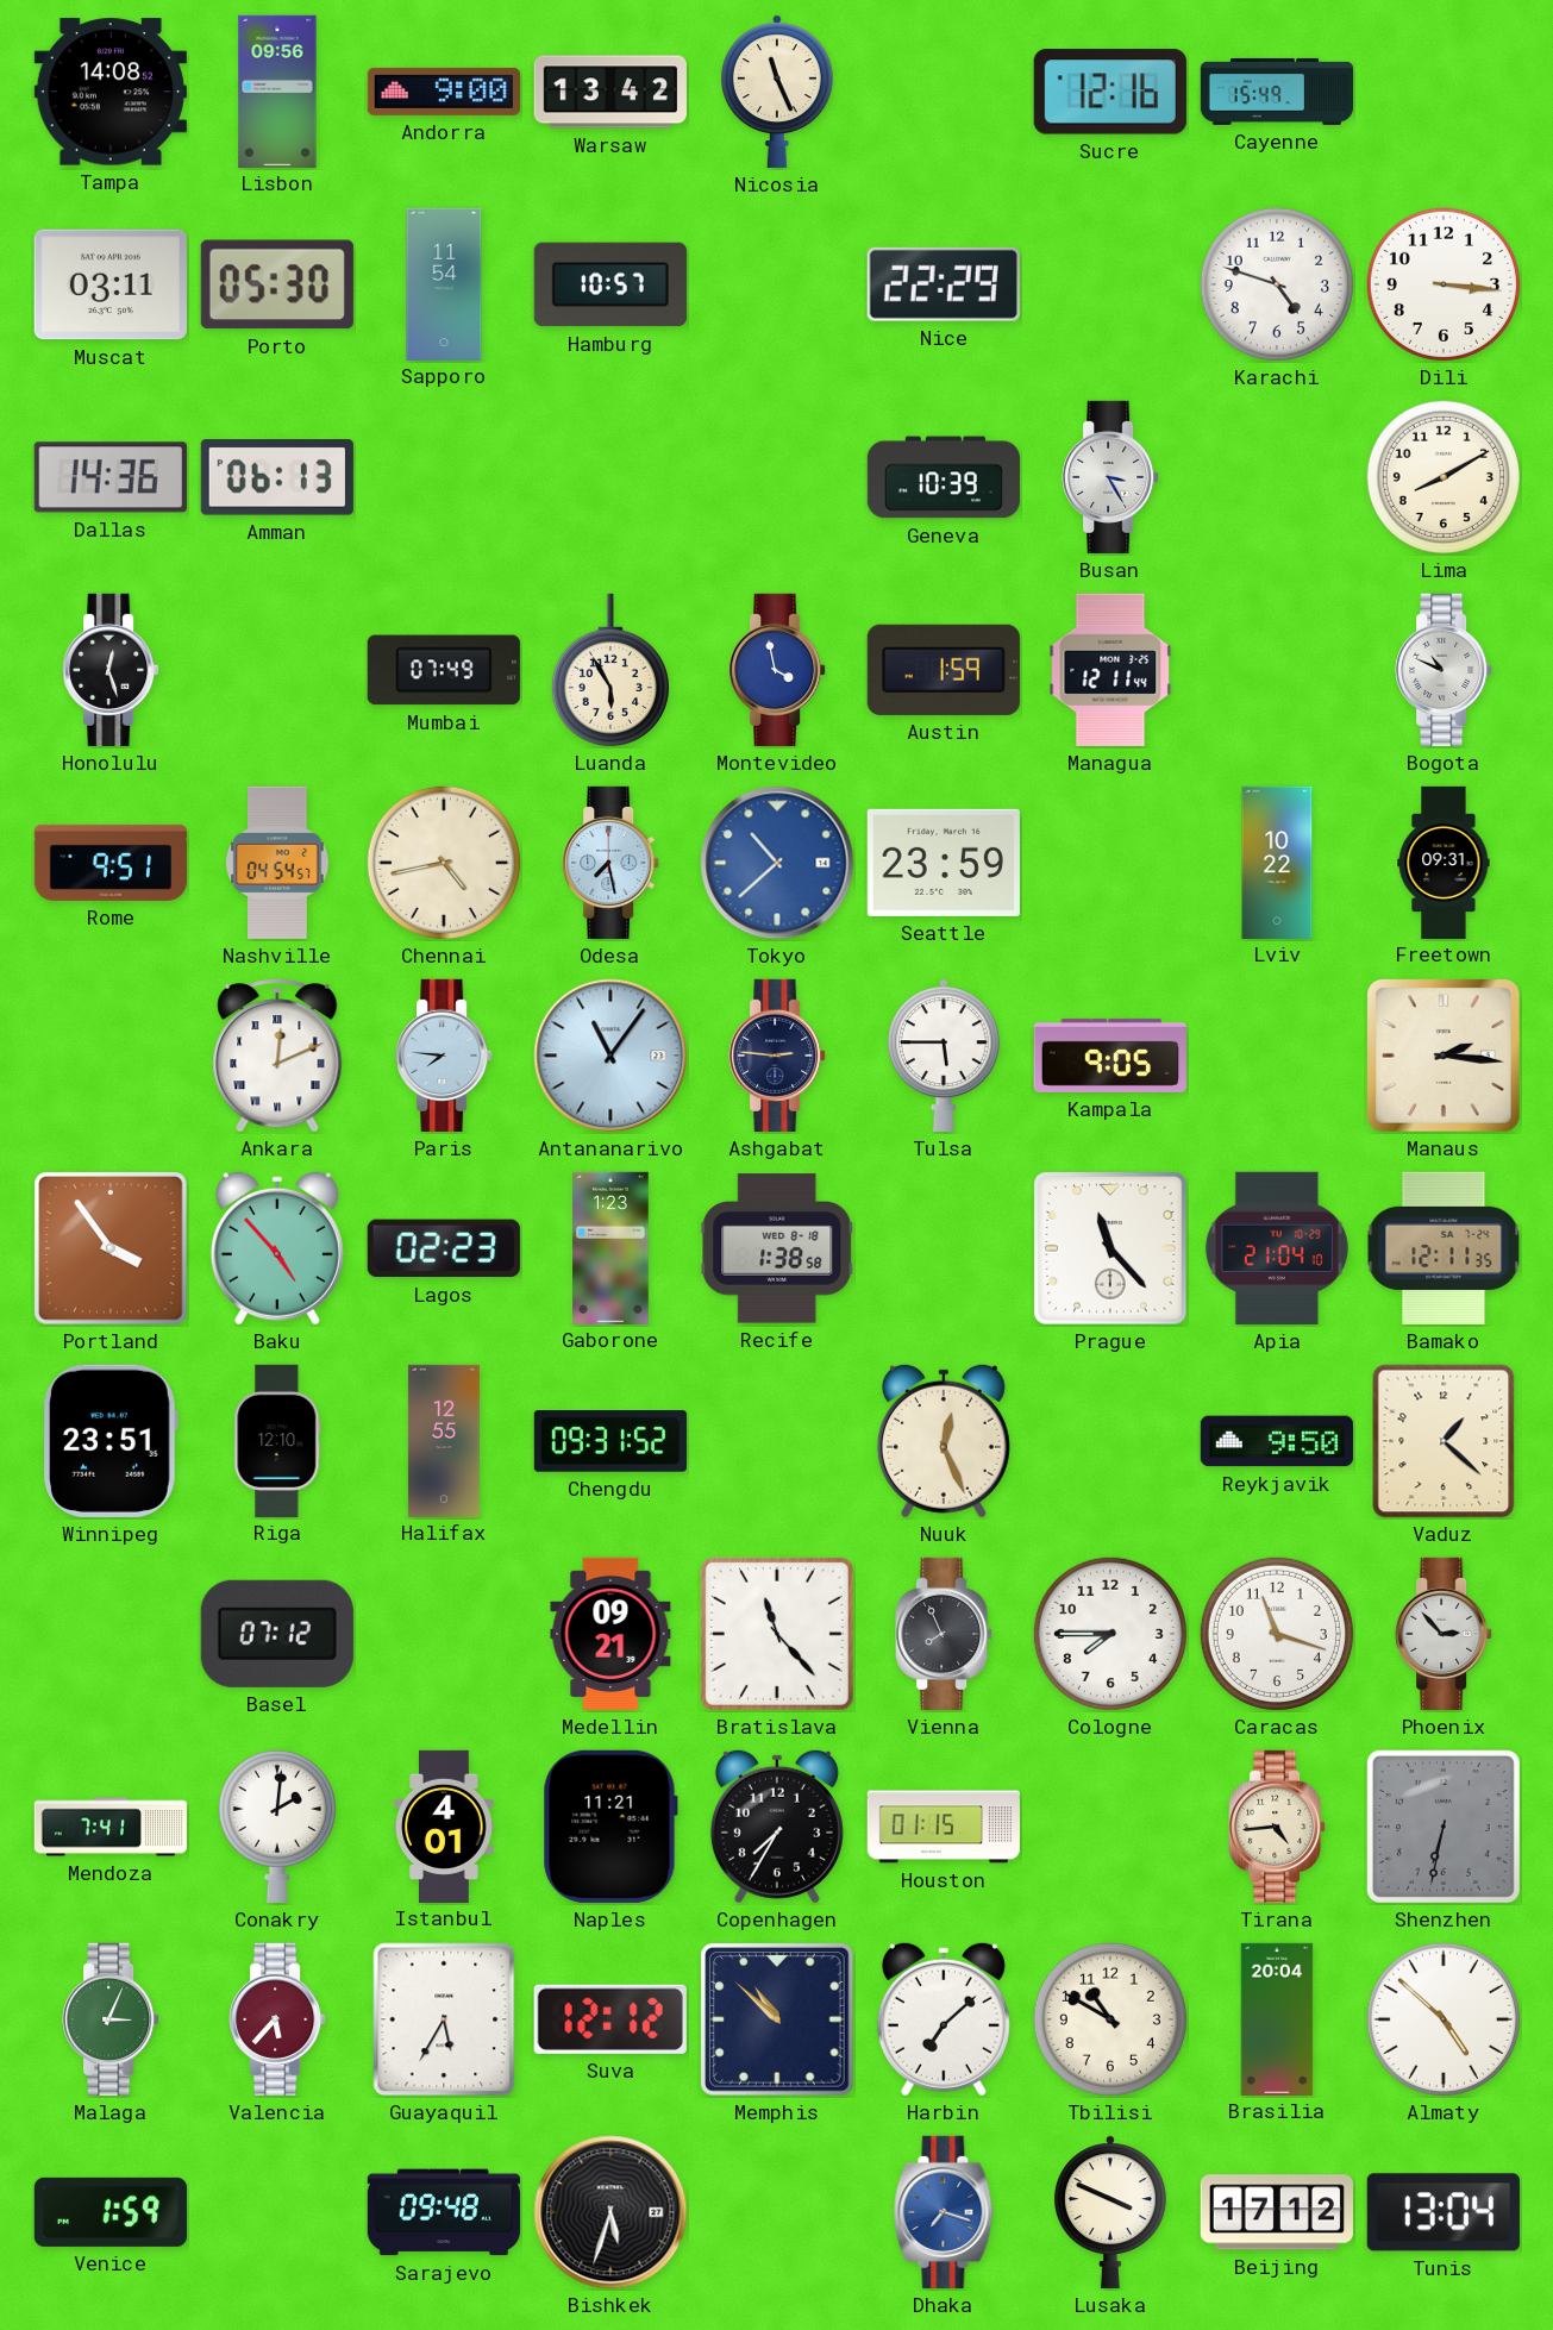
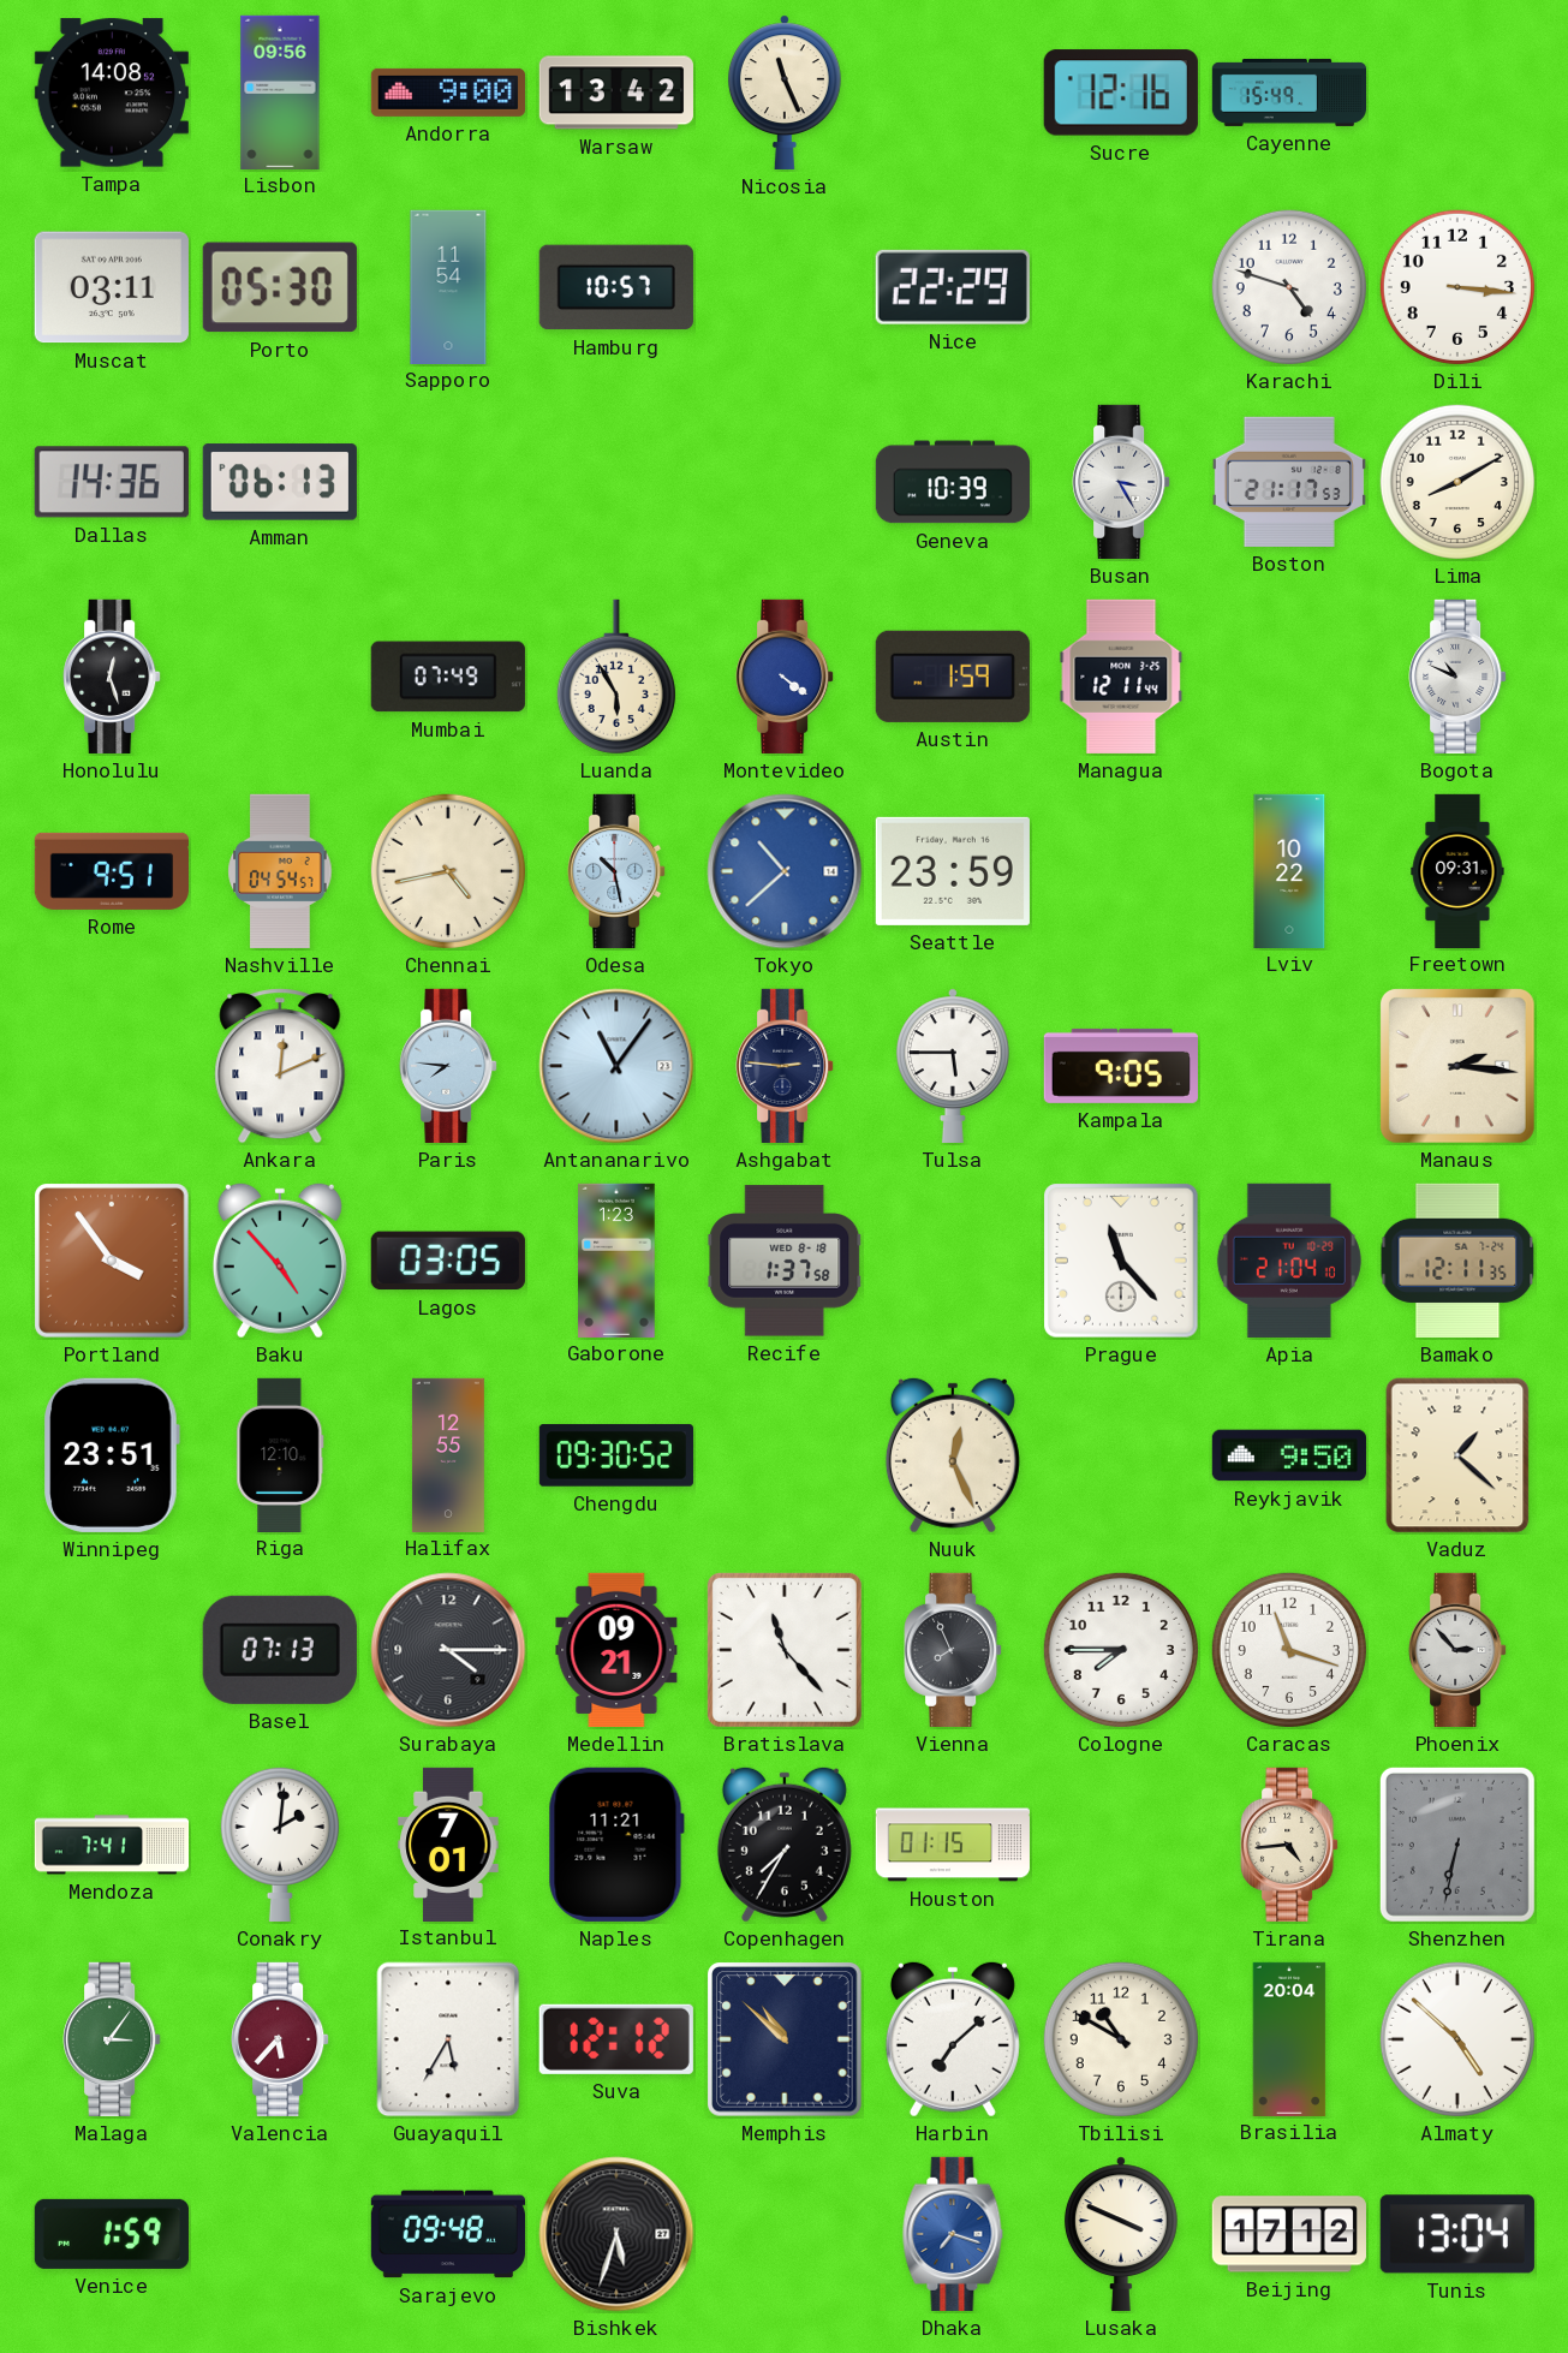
Boston: none -> 21:17
Montevideo: 3:58 -> 4:21
Odesa: 7:28 -> 10:28
Lagos: 02:23 -> 03:05
Recife: 1:38 -> 1:37
Chengdu: 09:31 -> 09:30
Basel: 07:12 -> 07:13
Surabaya: none -> 4:15
Istanbul: 4:01 -> 7:01
Malaga: 3:04 -> 3:06
